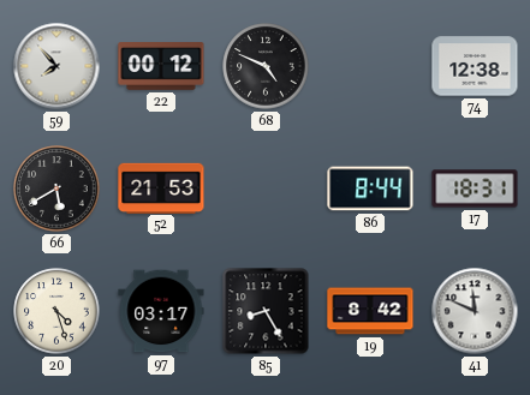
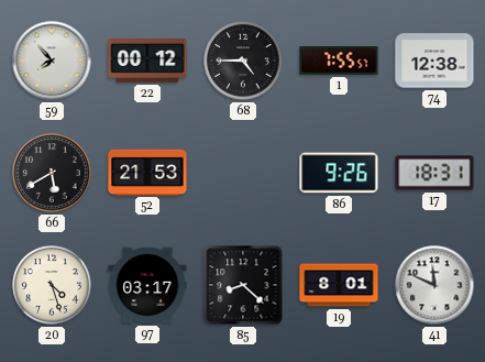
68: 4:49 -> 4:45
1: none -> 7:55
86: 8:44 -> 9:26
85: 8:25 -> 8:22
19: 8:42 -> 8:01
